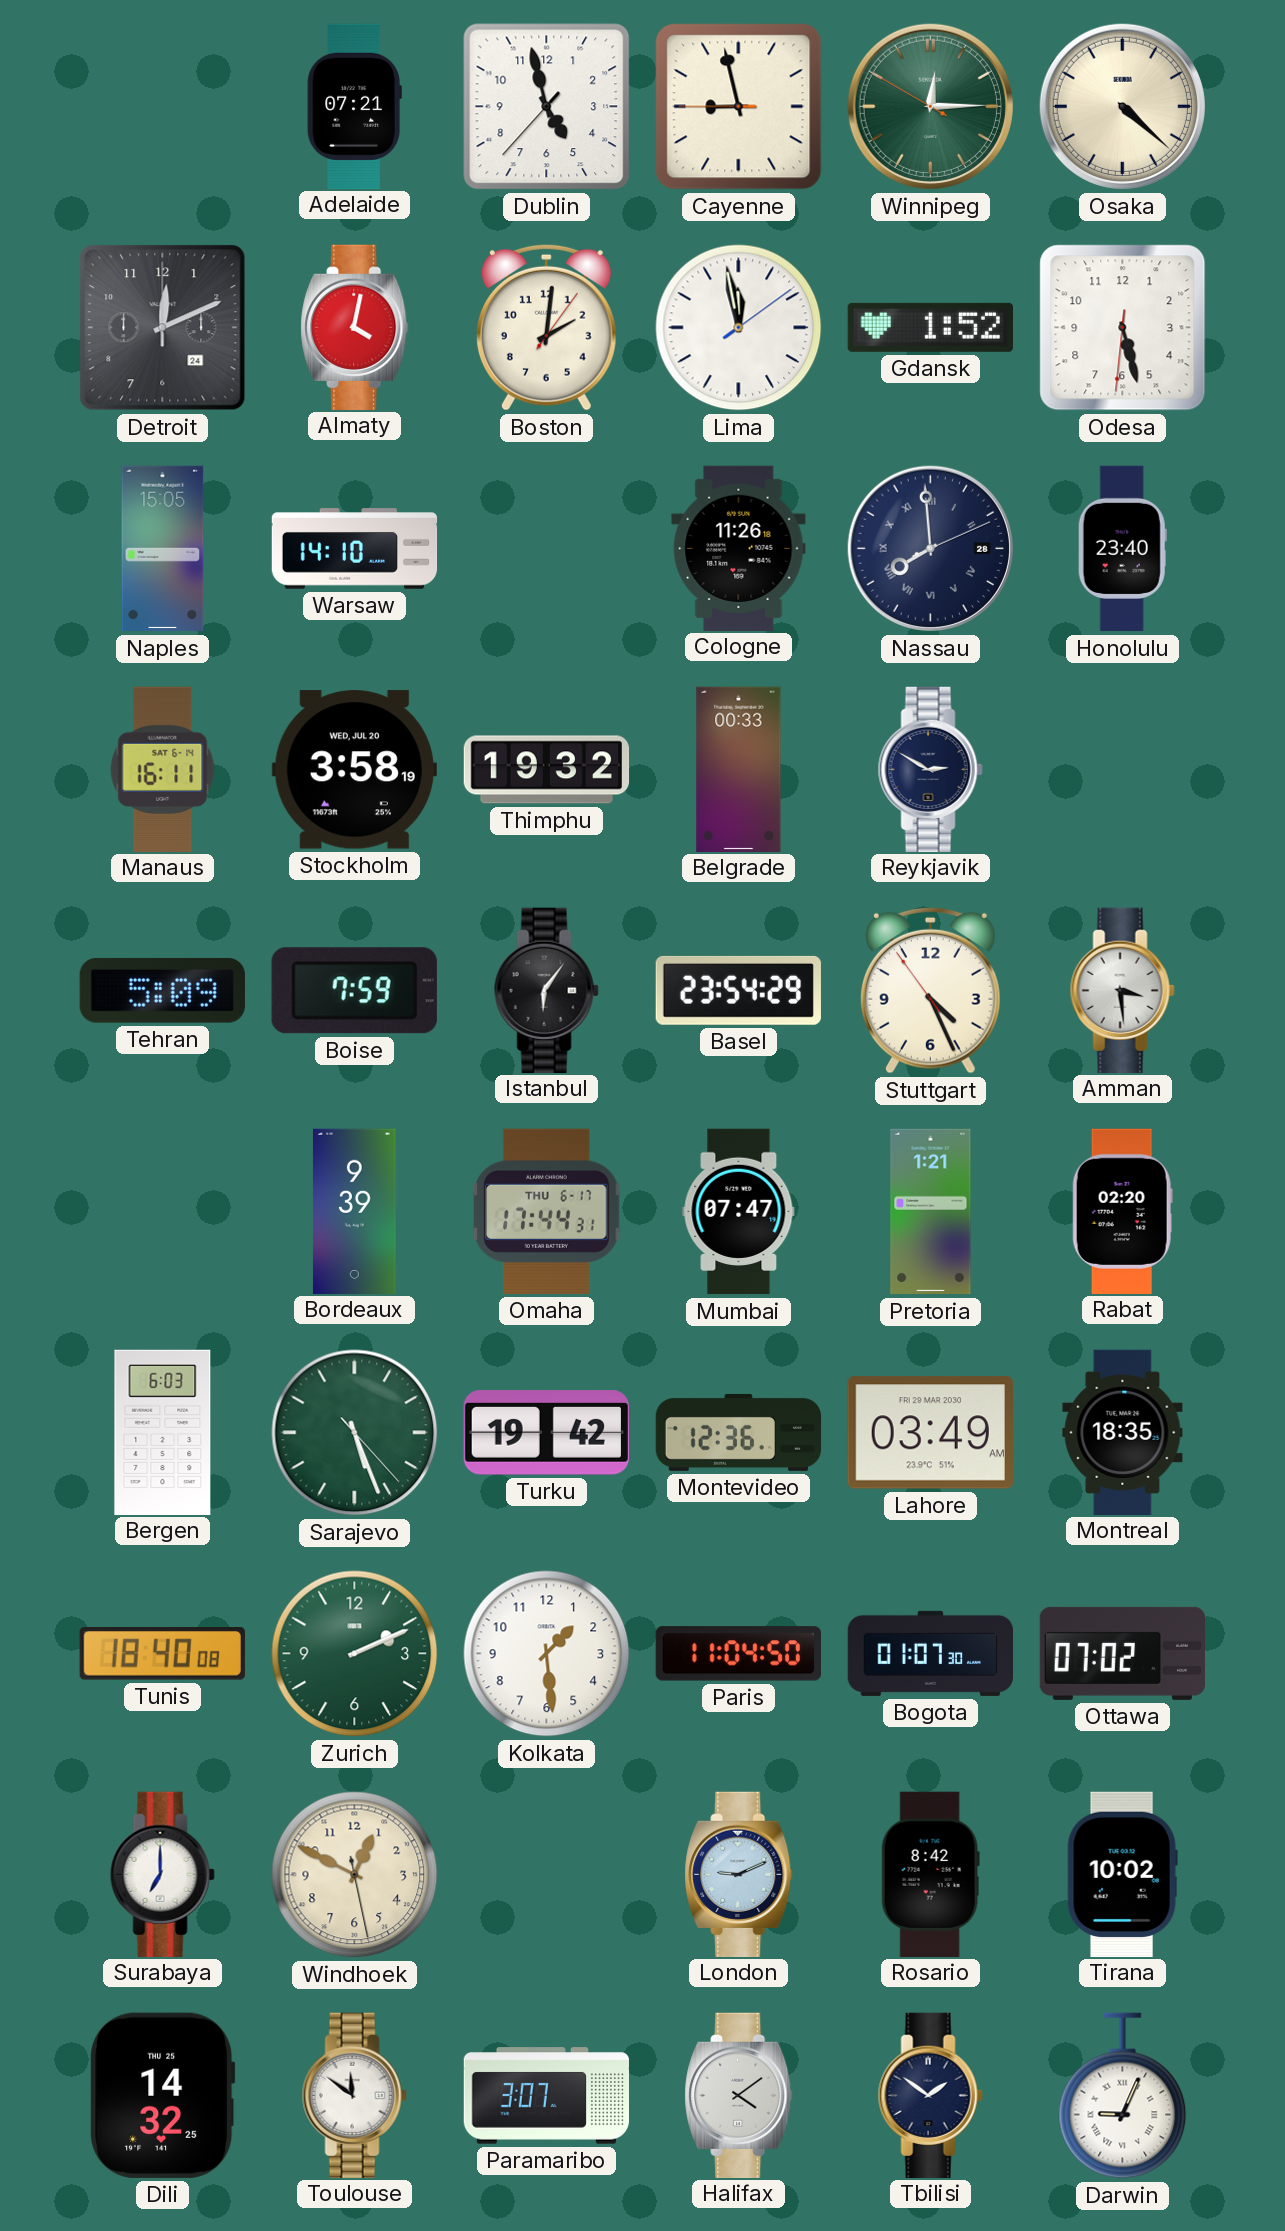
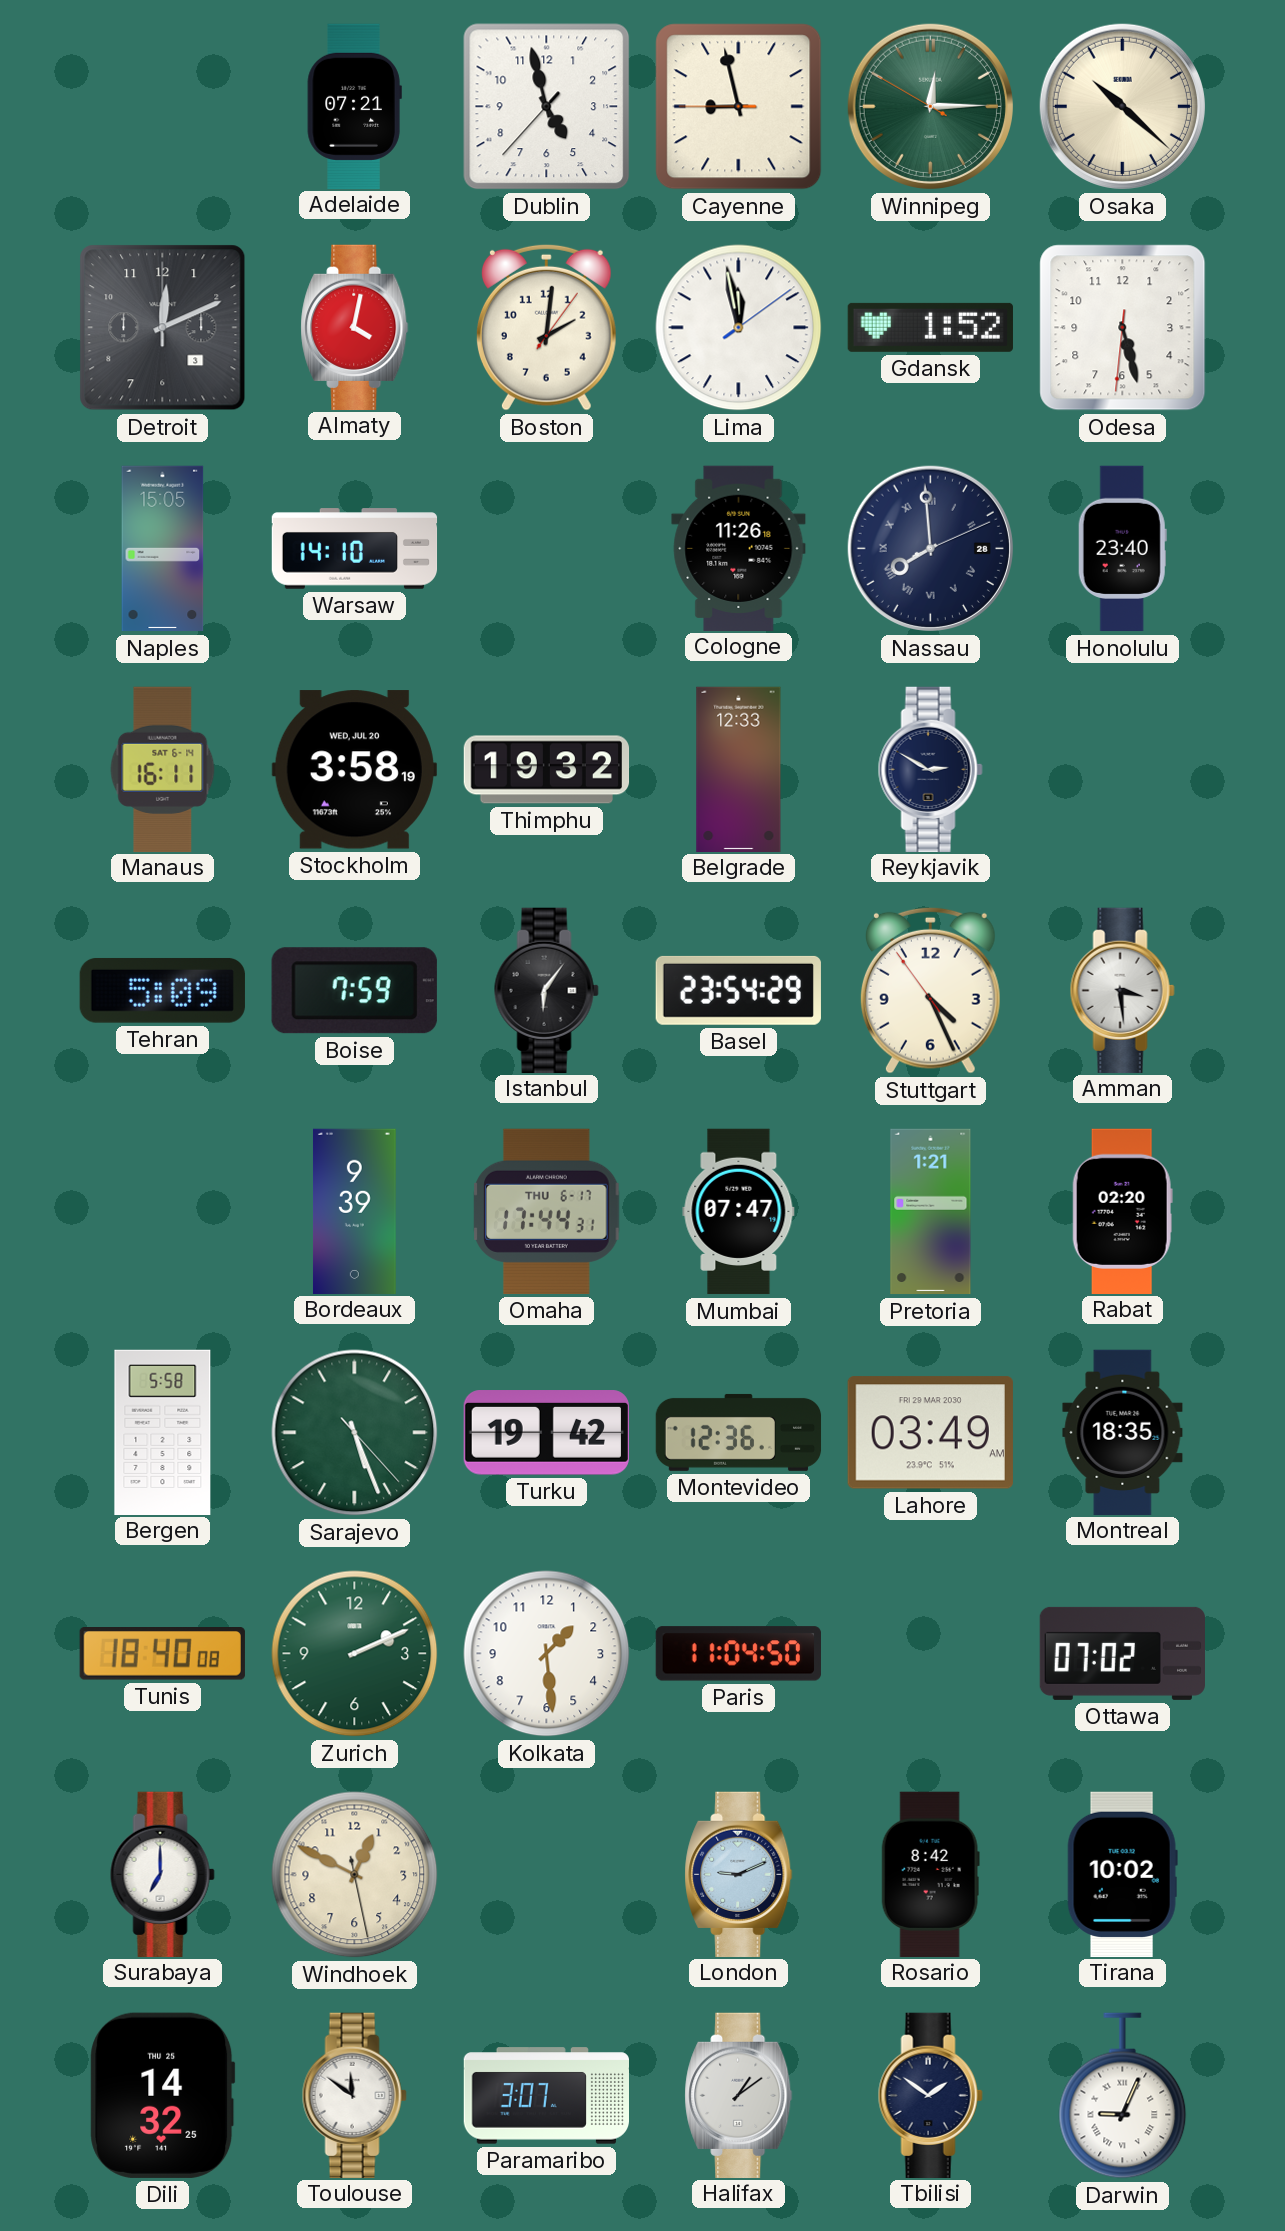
Osaka: 4:22 -> 10:22
Detroit date: 24 -> 3
Belgrade: 00:33 -> 12:33
Bergen: 6:03 -> 5:58
Bogota: 01:07 -> none
Halifax: 4:09 -> 1:09
